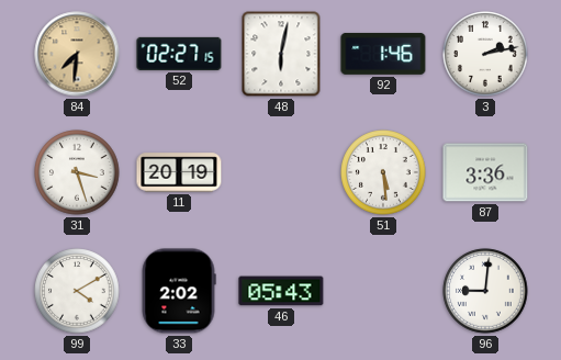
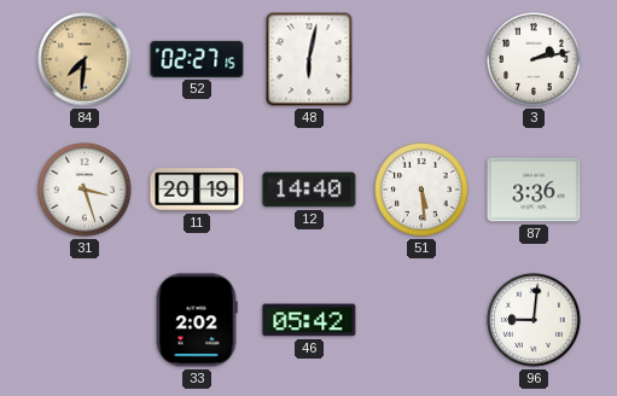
92: 1:46 -> none
12: none -> 14:40
99: 4:10 -> none
46: 05:43 -> 05:42
